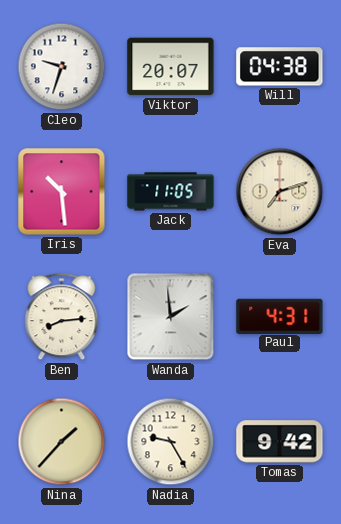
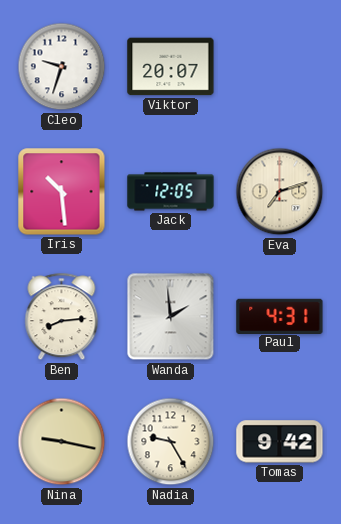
Will: 04:38 -> none
Jack: 11:05 -> 12:05
Nina: 1:37 -> 9:17
